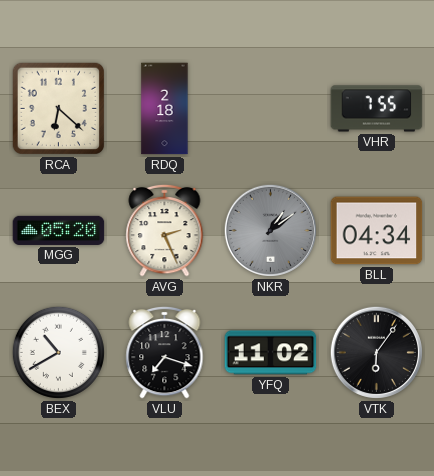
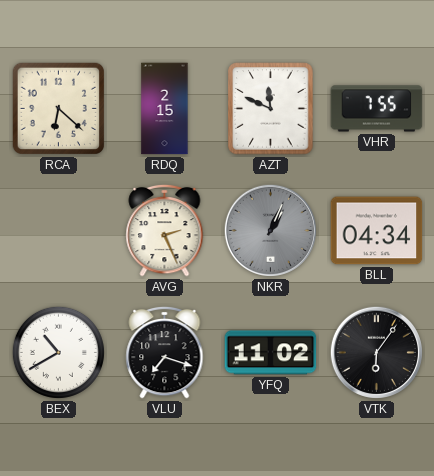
RDQ: 2:18 -> 2:15
AZT: none -> 11:49
MGG: 05:20 -> none
NKR: 1:09 -> 1:04
